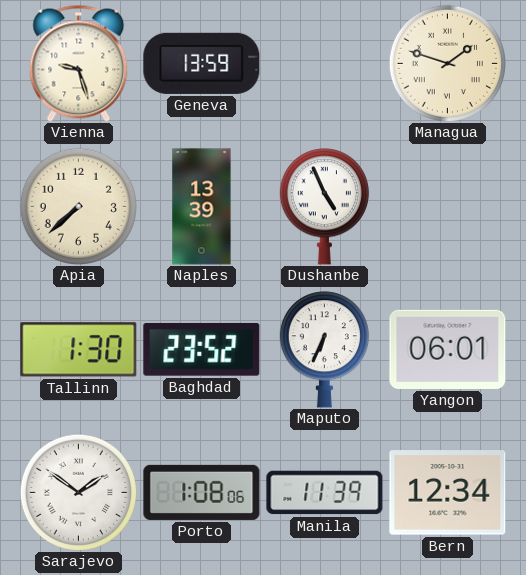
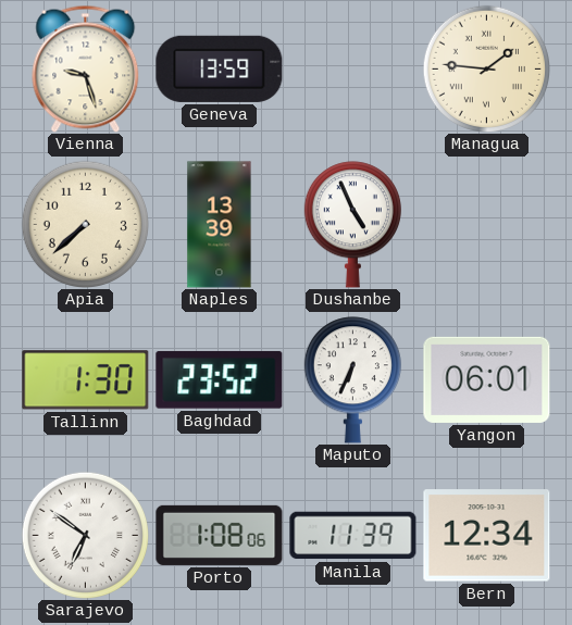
Managua: 1:48 -> 1:46
Sarajevo: 1:51 -> 6:51
